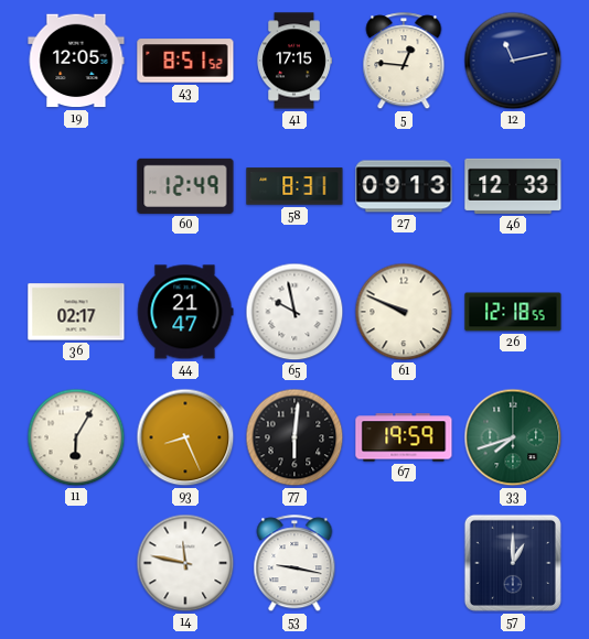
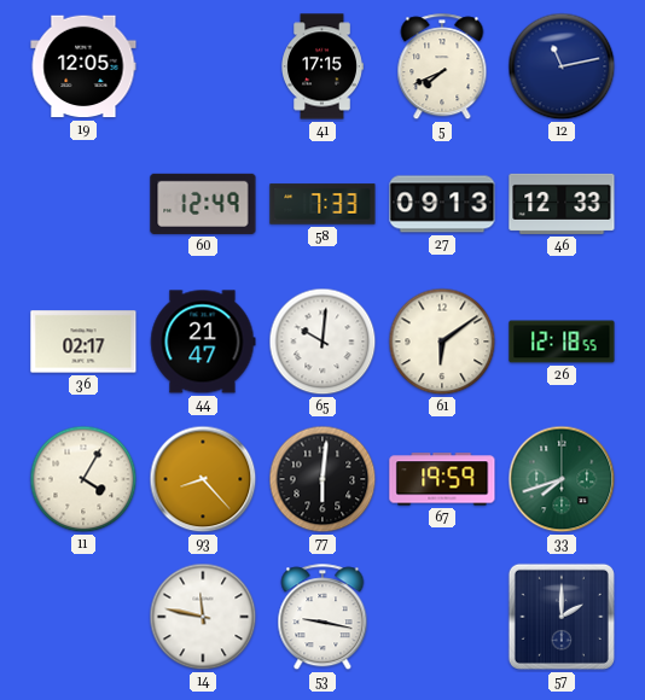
43: 8:51 -> none
5: 12:46 -> 7:41
58: 8:31 -> 7:33
65: 9:58 -> 10:01
61: 9:49 -> 6:09
11: 6:05 -> 4:05
93: 8:26 -> 8:23
57: 1:00 -> 2:00
